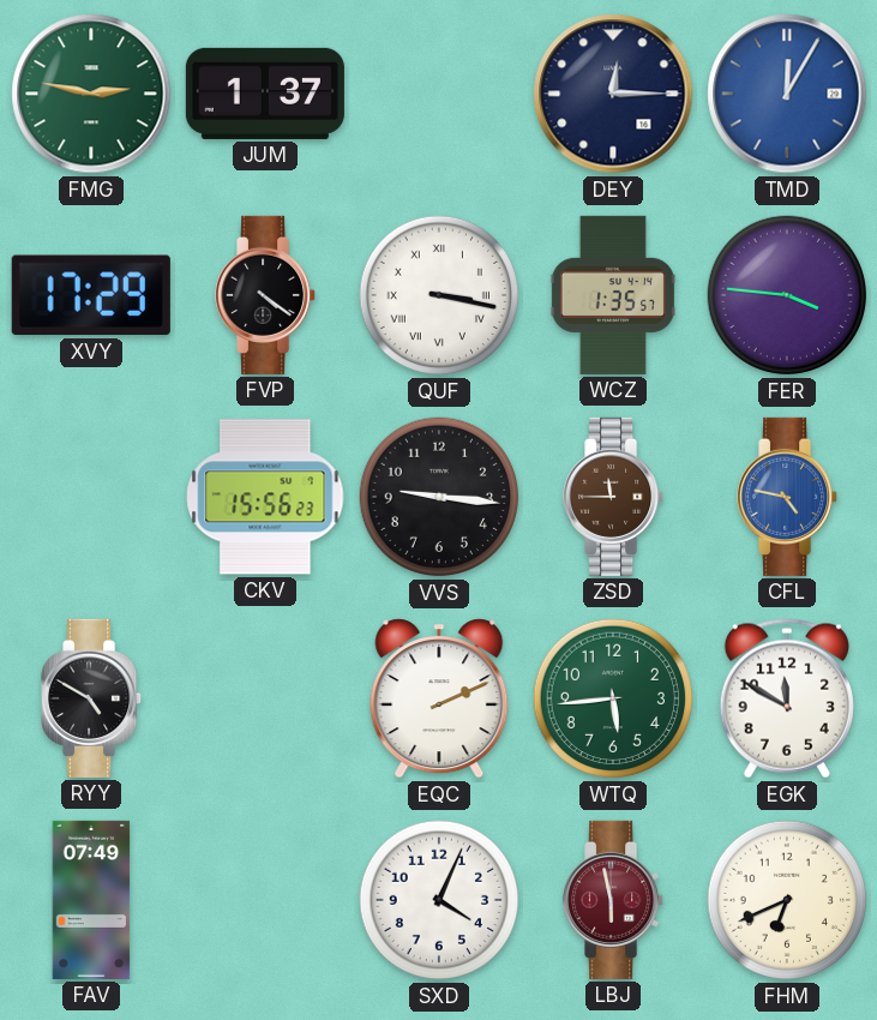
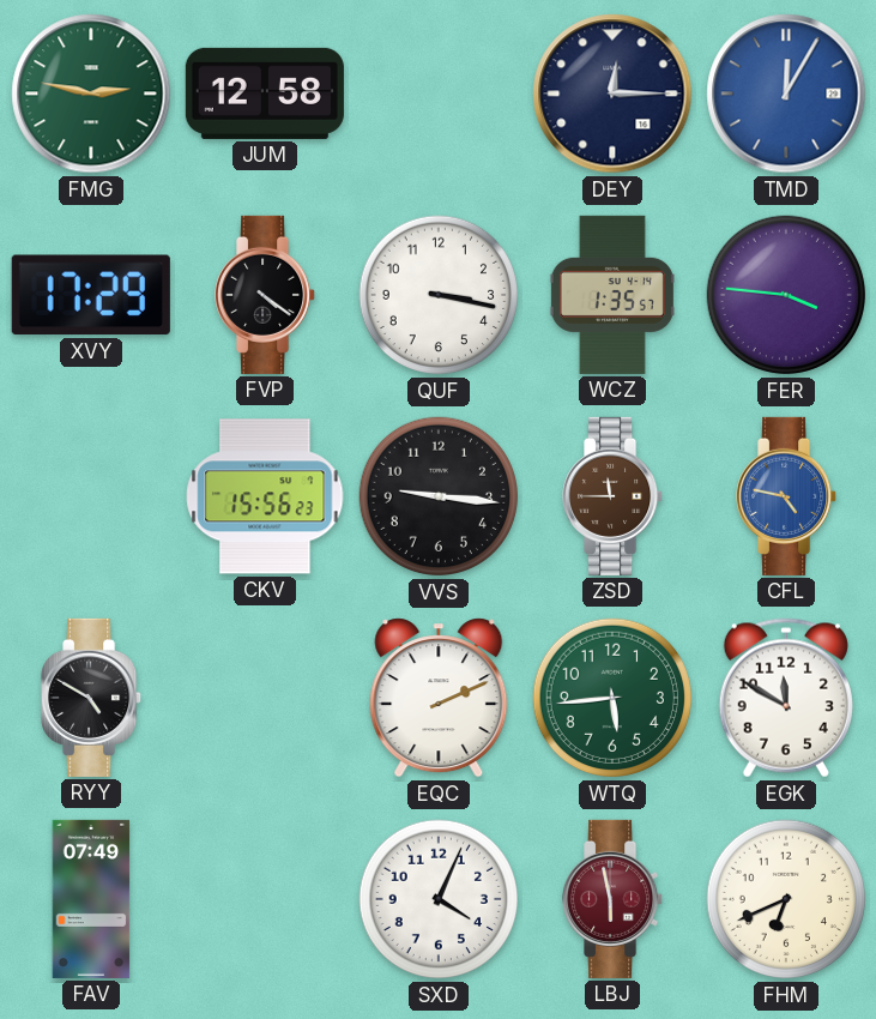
JUM: 1:37 -> 12:58
QUF numerals: Roman -> Arabic
